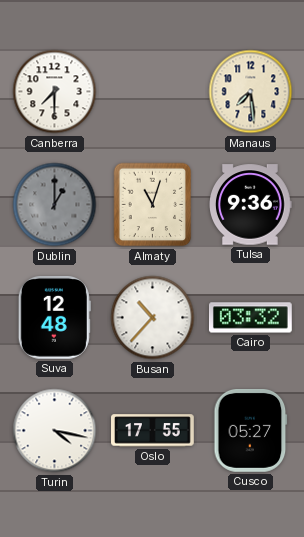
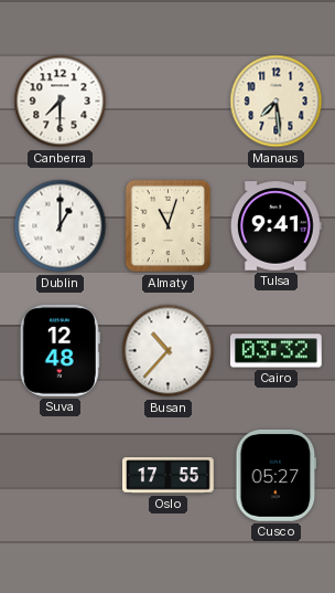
Dublin dial: grey -> white
Tulsa: 9:36 -> 9:41
Turin: 4:17 -> none
